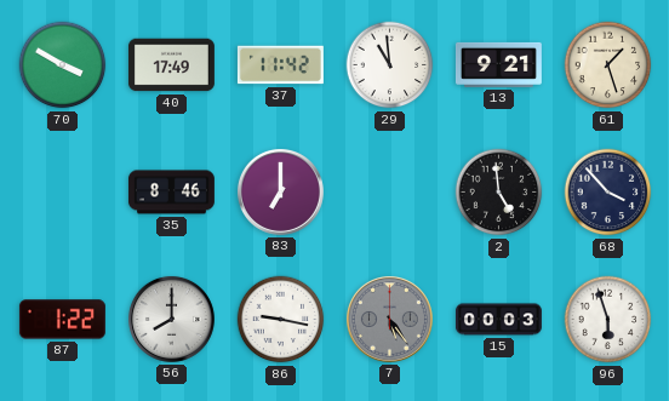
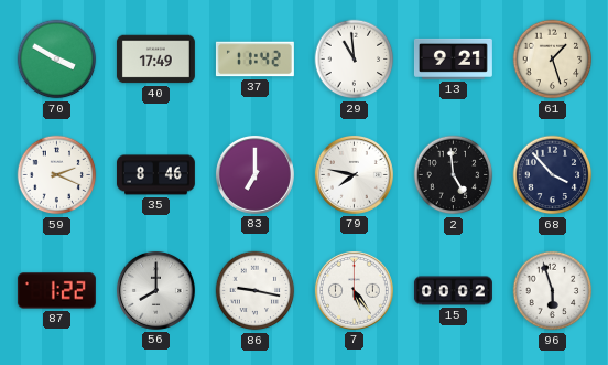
59: none -> 2:19
79: none -> 7:47
7 dial: grey -> white
15: 00:03 -> 00:02
